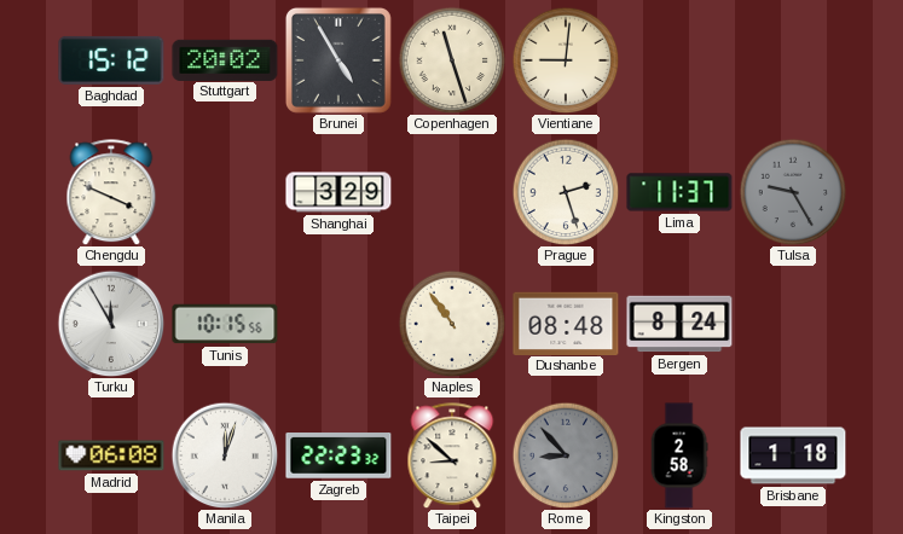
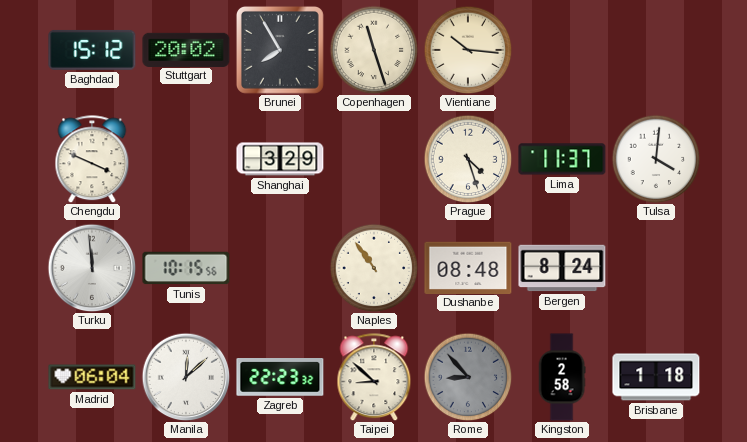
Brunei: 4:55 -> 7:55
Vientiane: 9:01 -> 10:16
Prague: 2:27 -> 4:27
Tulsa: 9:25 -> 4:01
Tulsa dial: grey -> white
Turku: 11:55 -> 11:59
Madrid: 06:08 -> 06:04
Manila: 12:03 -> 12:08
